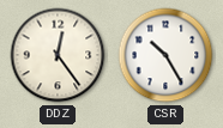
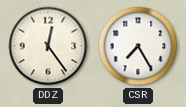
CSR: 10:25 -> 7:25
